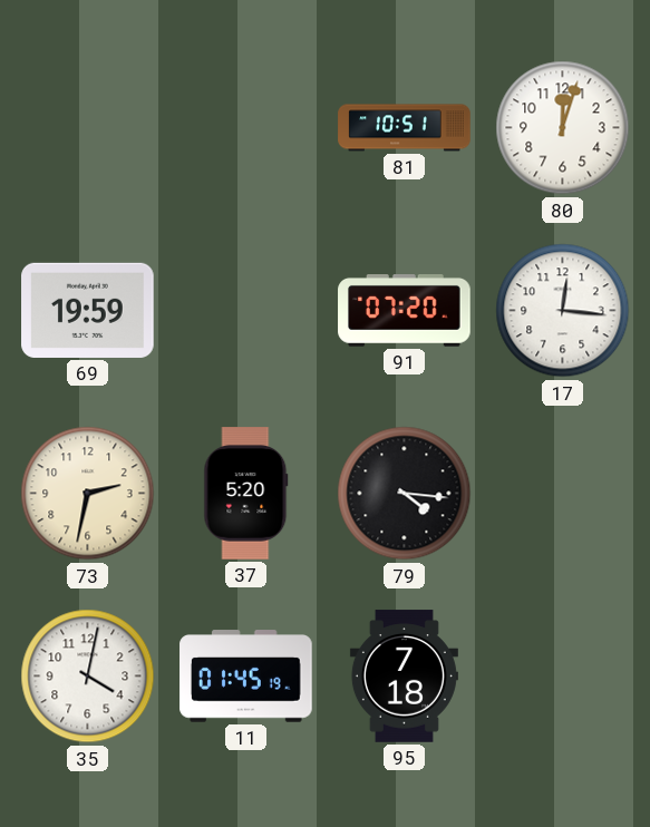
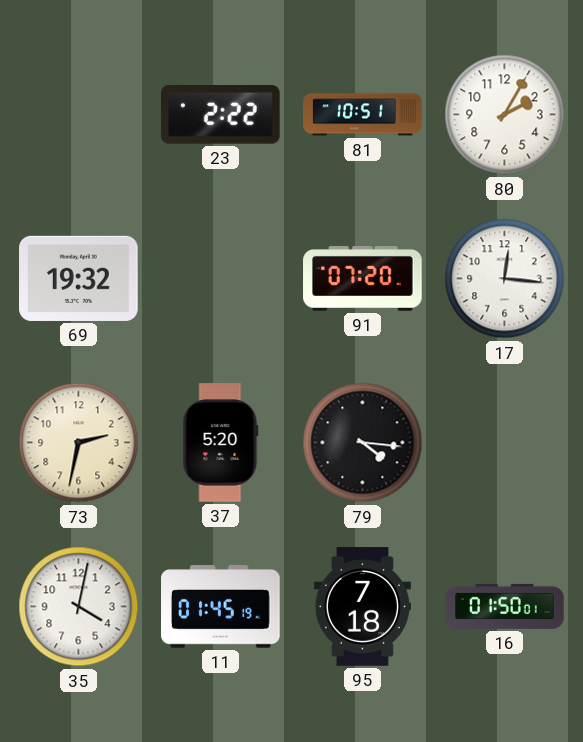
23: none -> 2:22
80: 12:03 -> 2:05
69: 19:59 -> 19:32
16: none -> 01:50
